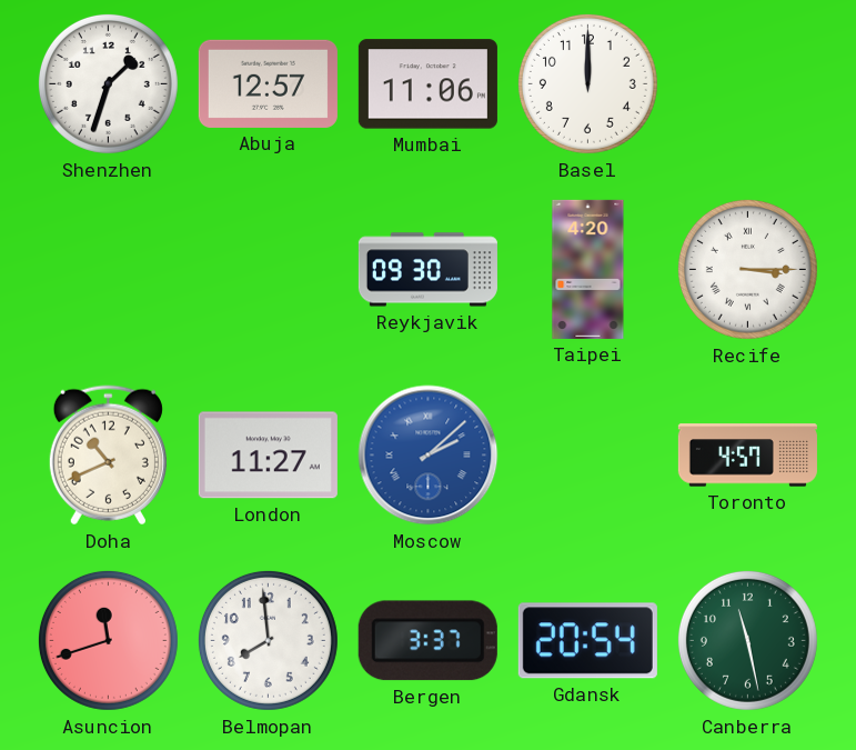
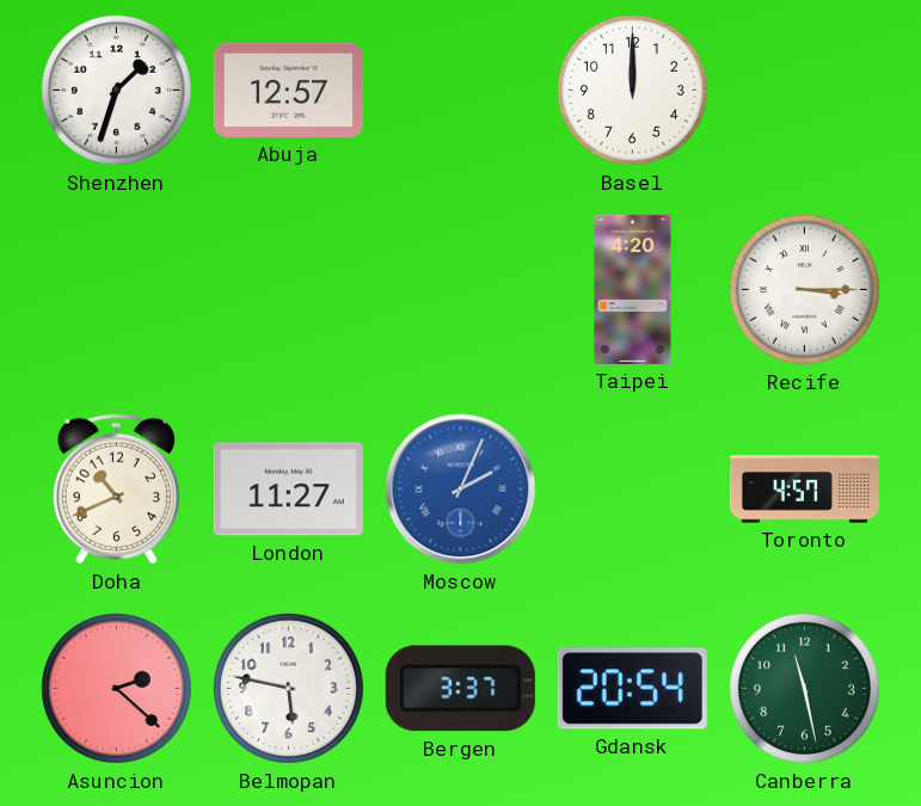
Mumbai: 11:06 -> none
Reykjavik: 09:30 -> none
Moscow: 2:08 -> 2:04
Asuncion: 11:42 -> 2:22
Belmopan: 7:59 -> 5:47
